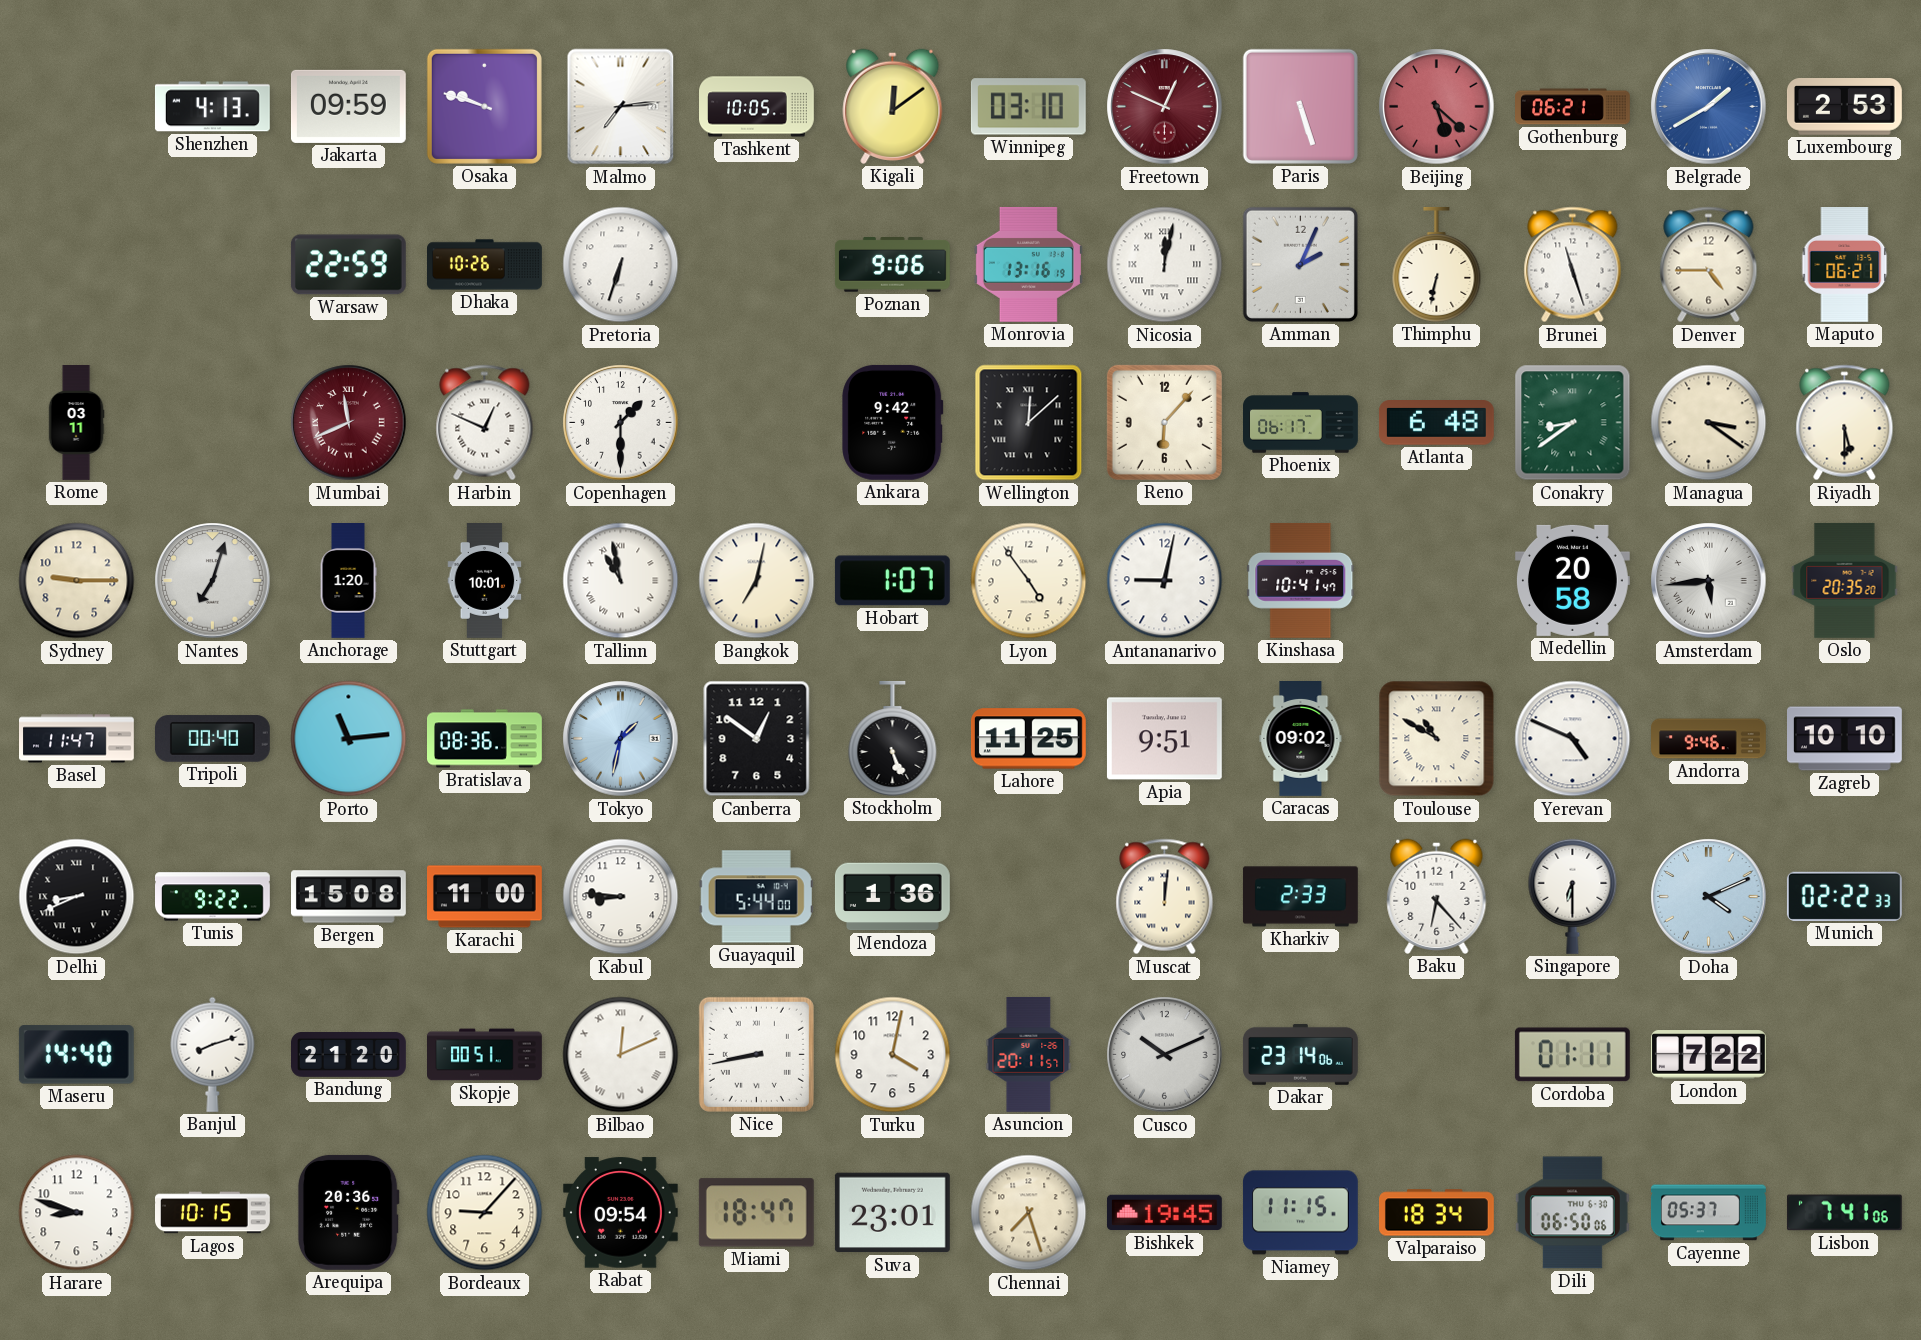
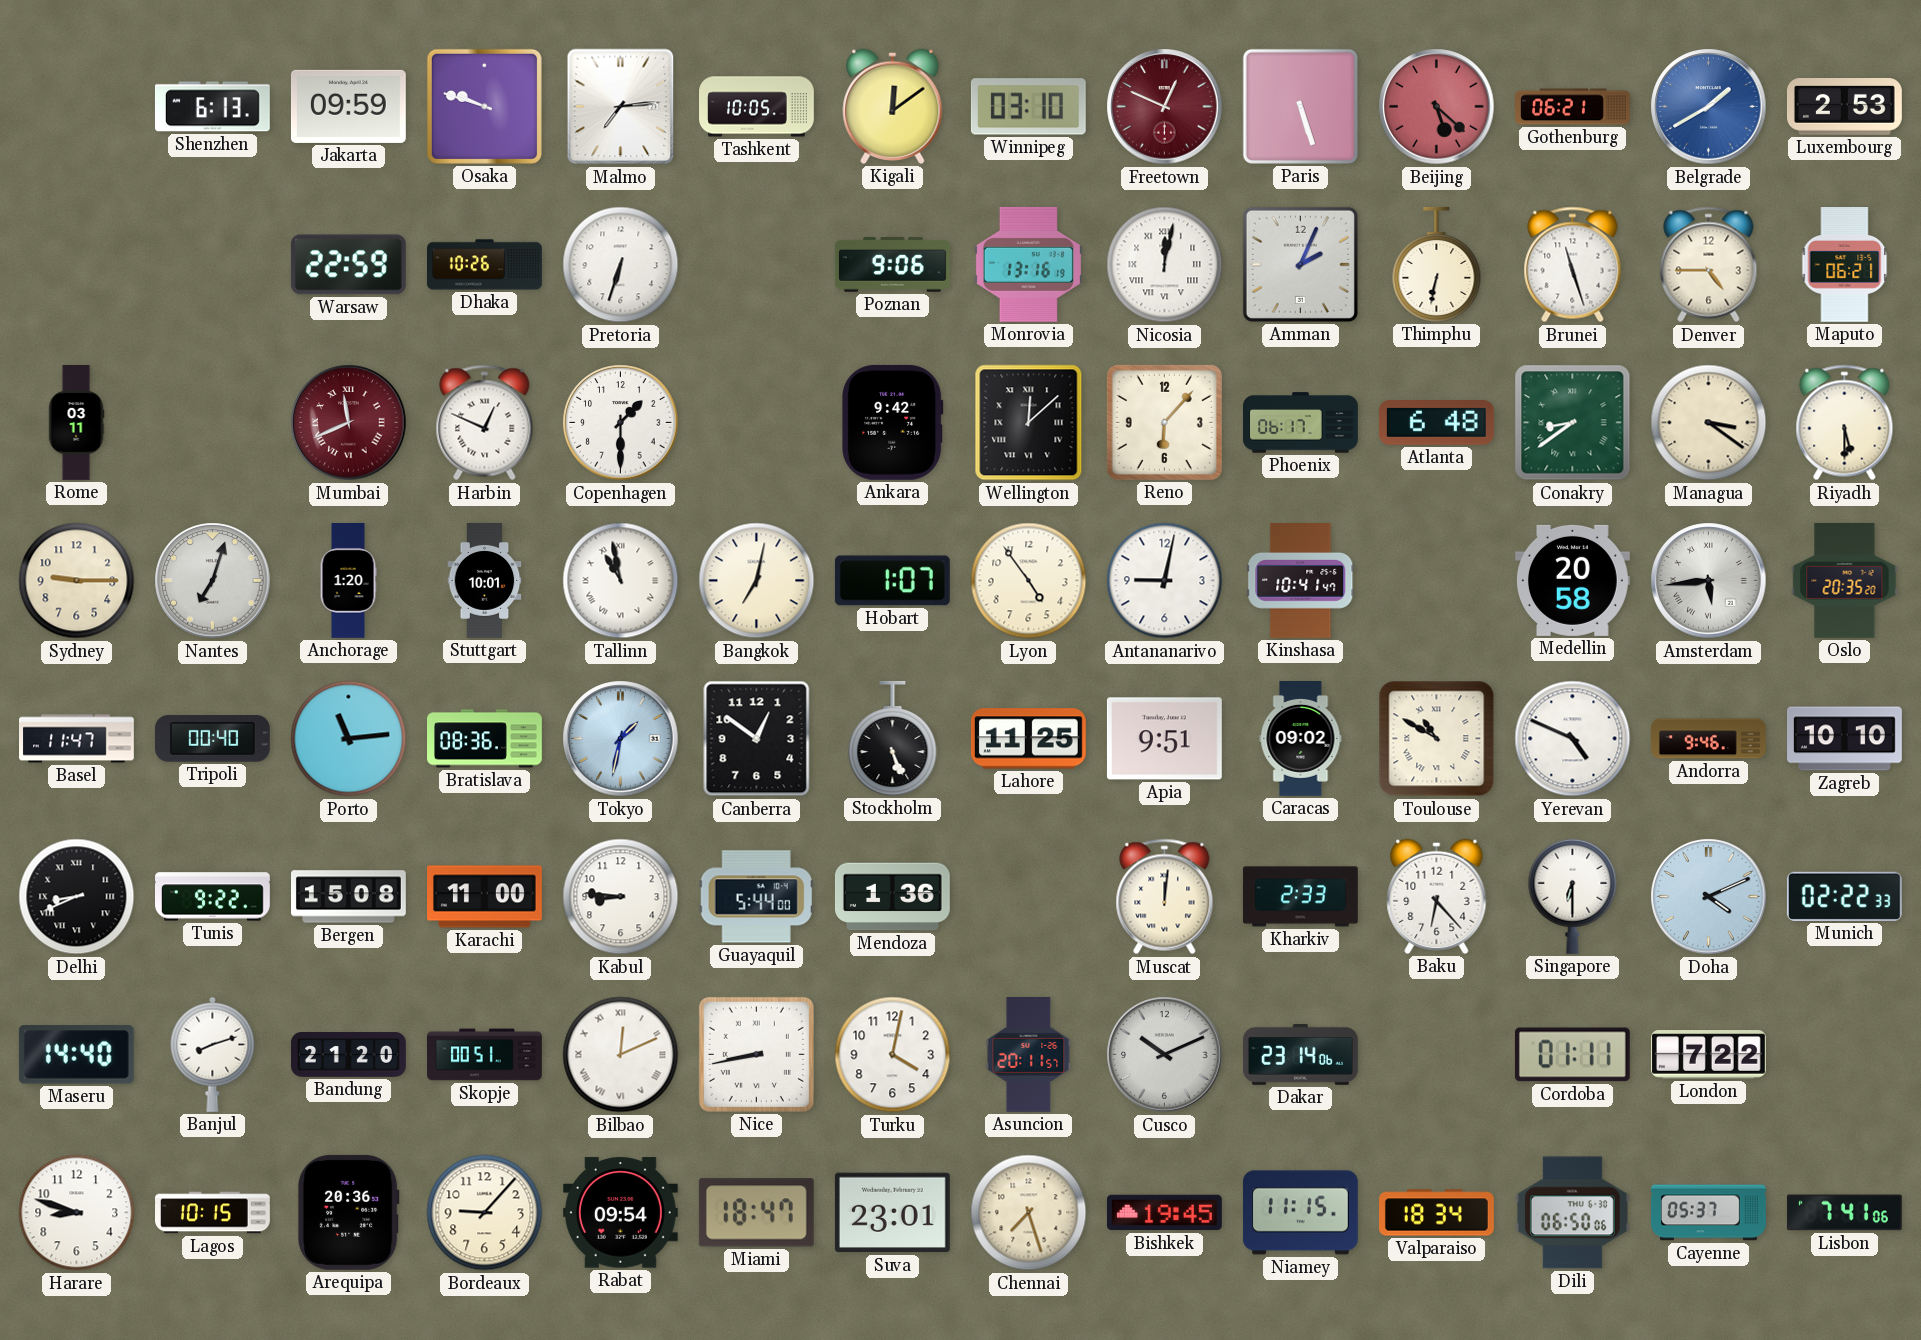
Shenzhen: 4:13 -> 6:13
